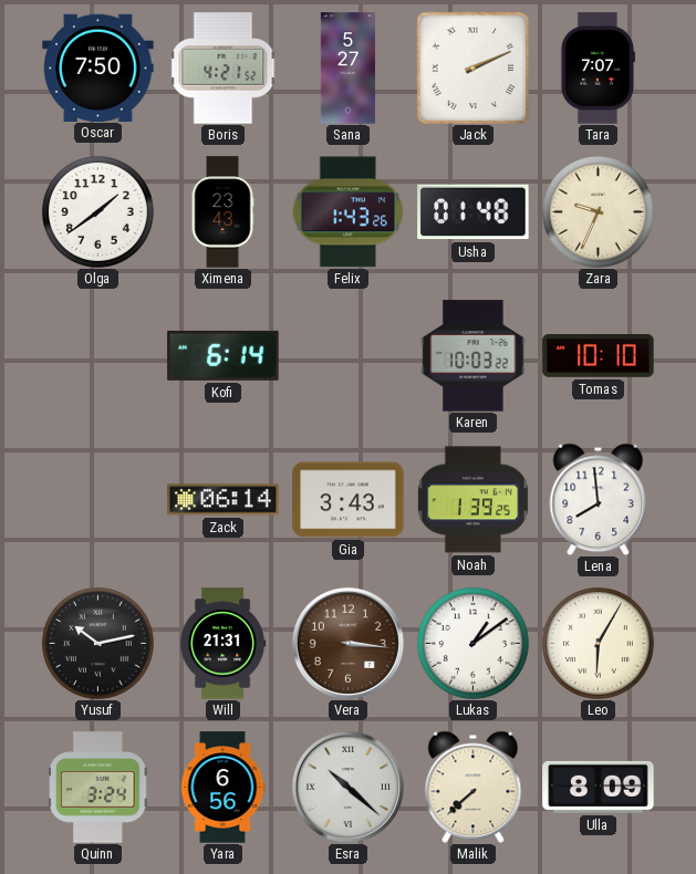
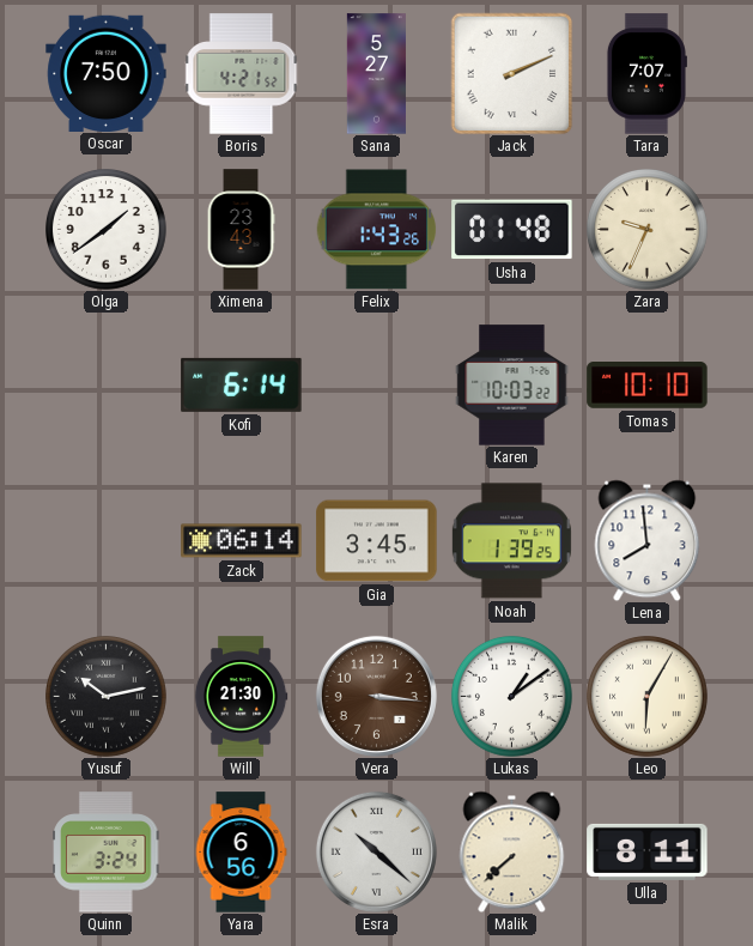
Gia: 3:43 -> 3:45
Will: 21:31 -> 21:30
Ulla: 8:09 -> 8:11
